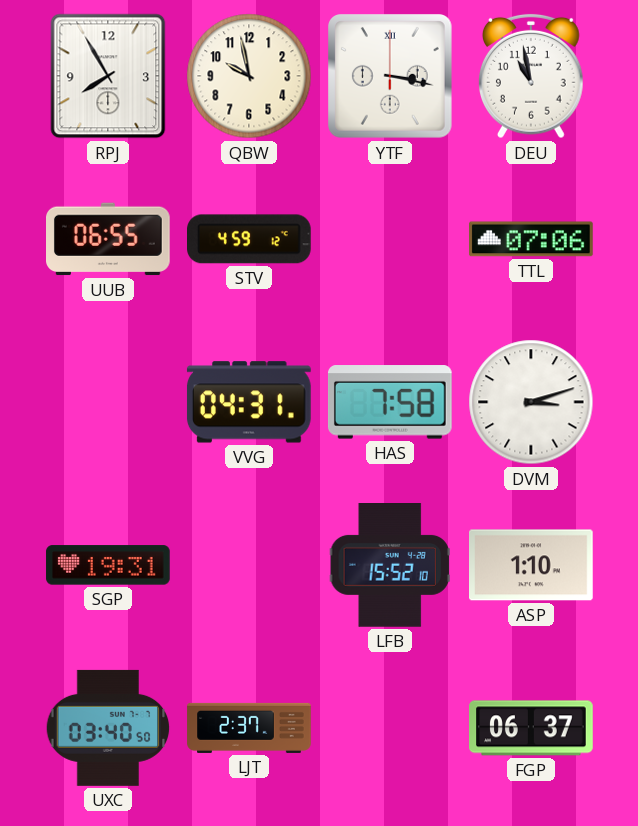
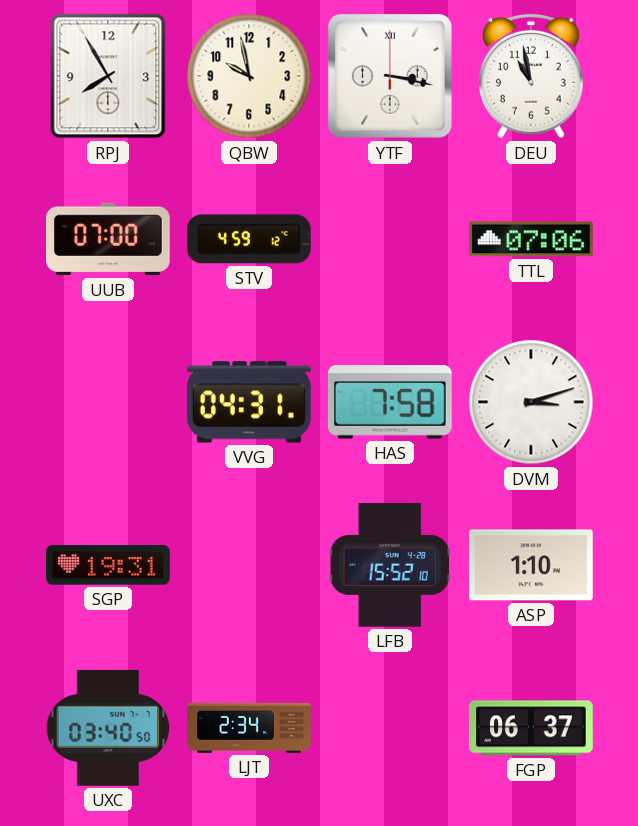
UUB: 06:55 -> 07:00
LJT: 2:37 -> 2:34
